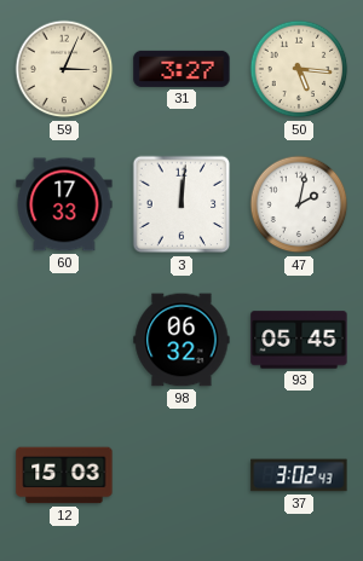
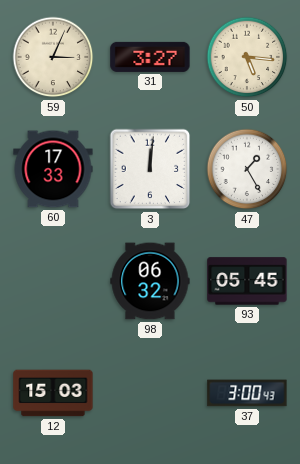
47: 2:02 -> 1:25
37: 3:02 -> 3:00
